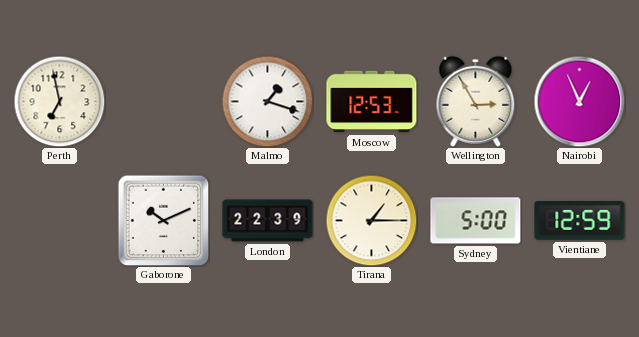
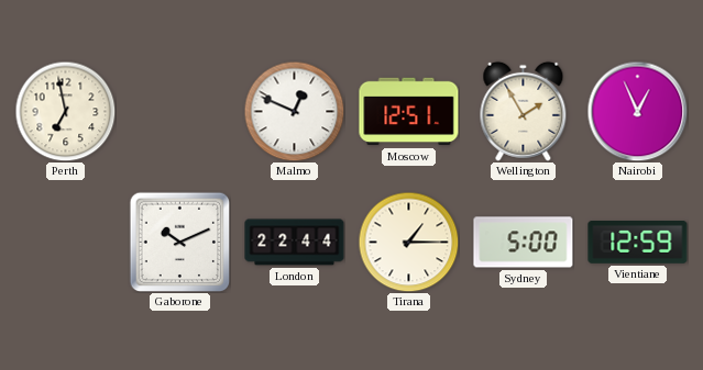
Malmo: 1:18 -> 12:49
Moscow: 12:53 -> 12:51
Wellington: 2:55 -> 1:55
London: 22:39 -> 22:44
